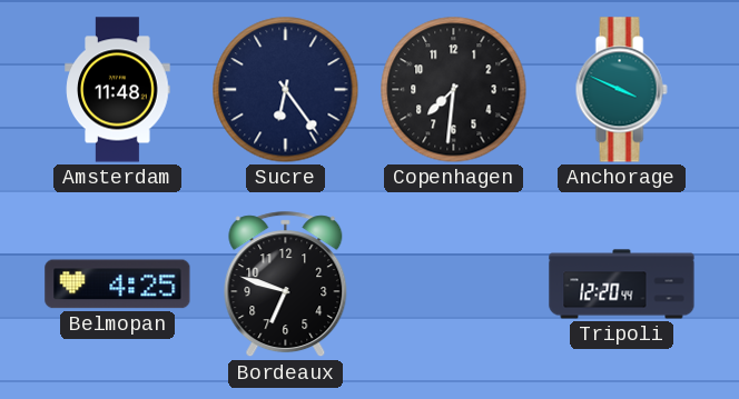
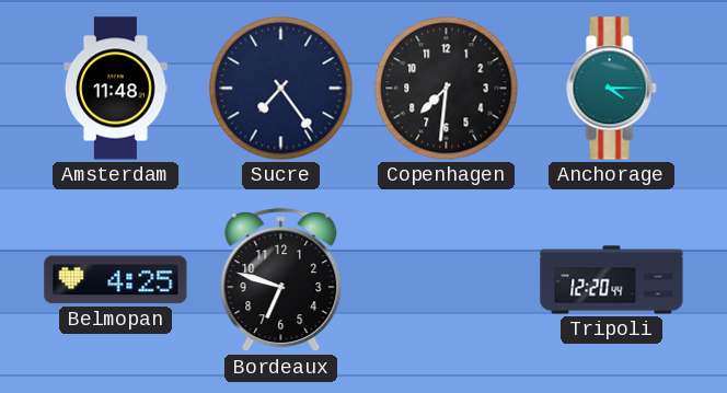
Sucre: 6:24 -> 7:24
Anchorage: 3:49 -> 4:15
